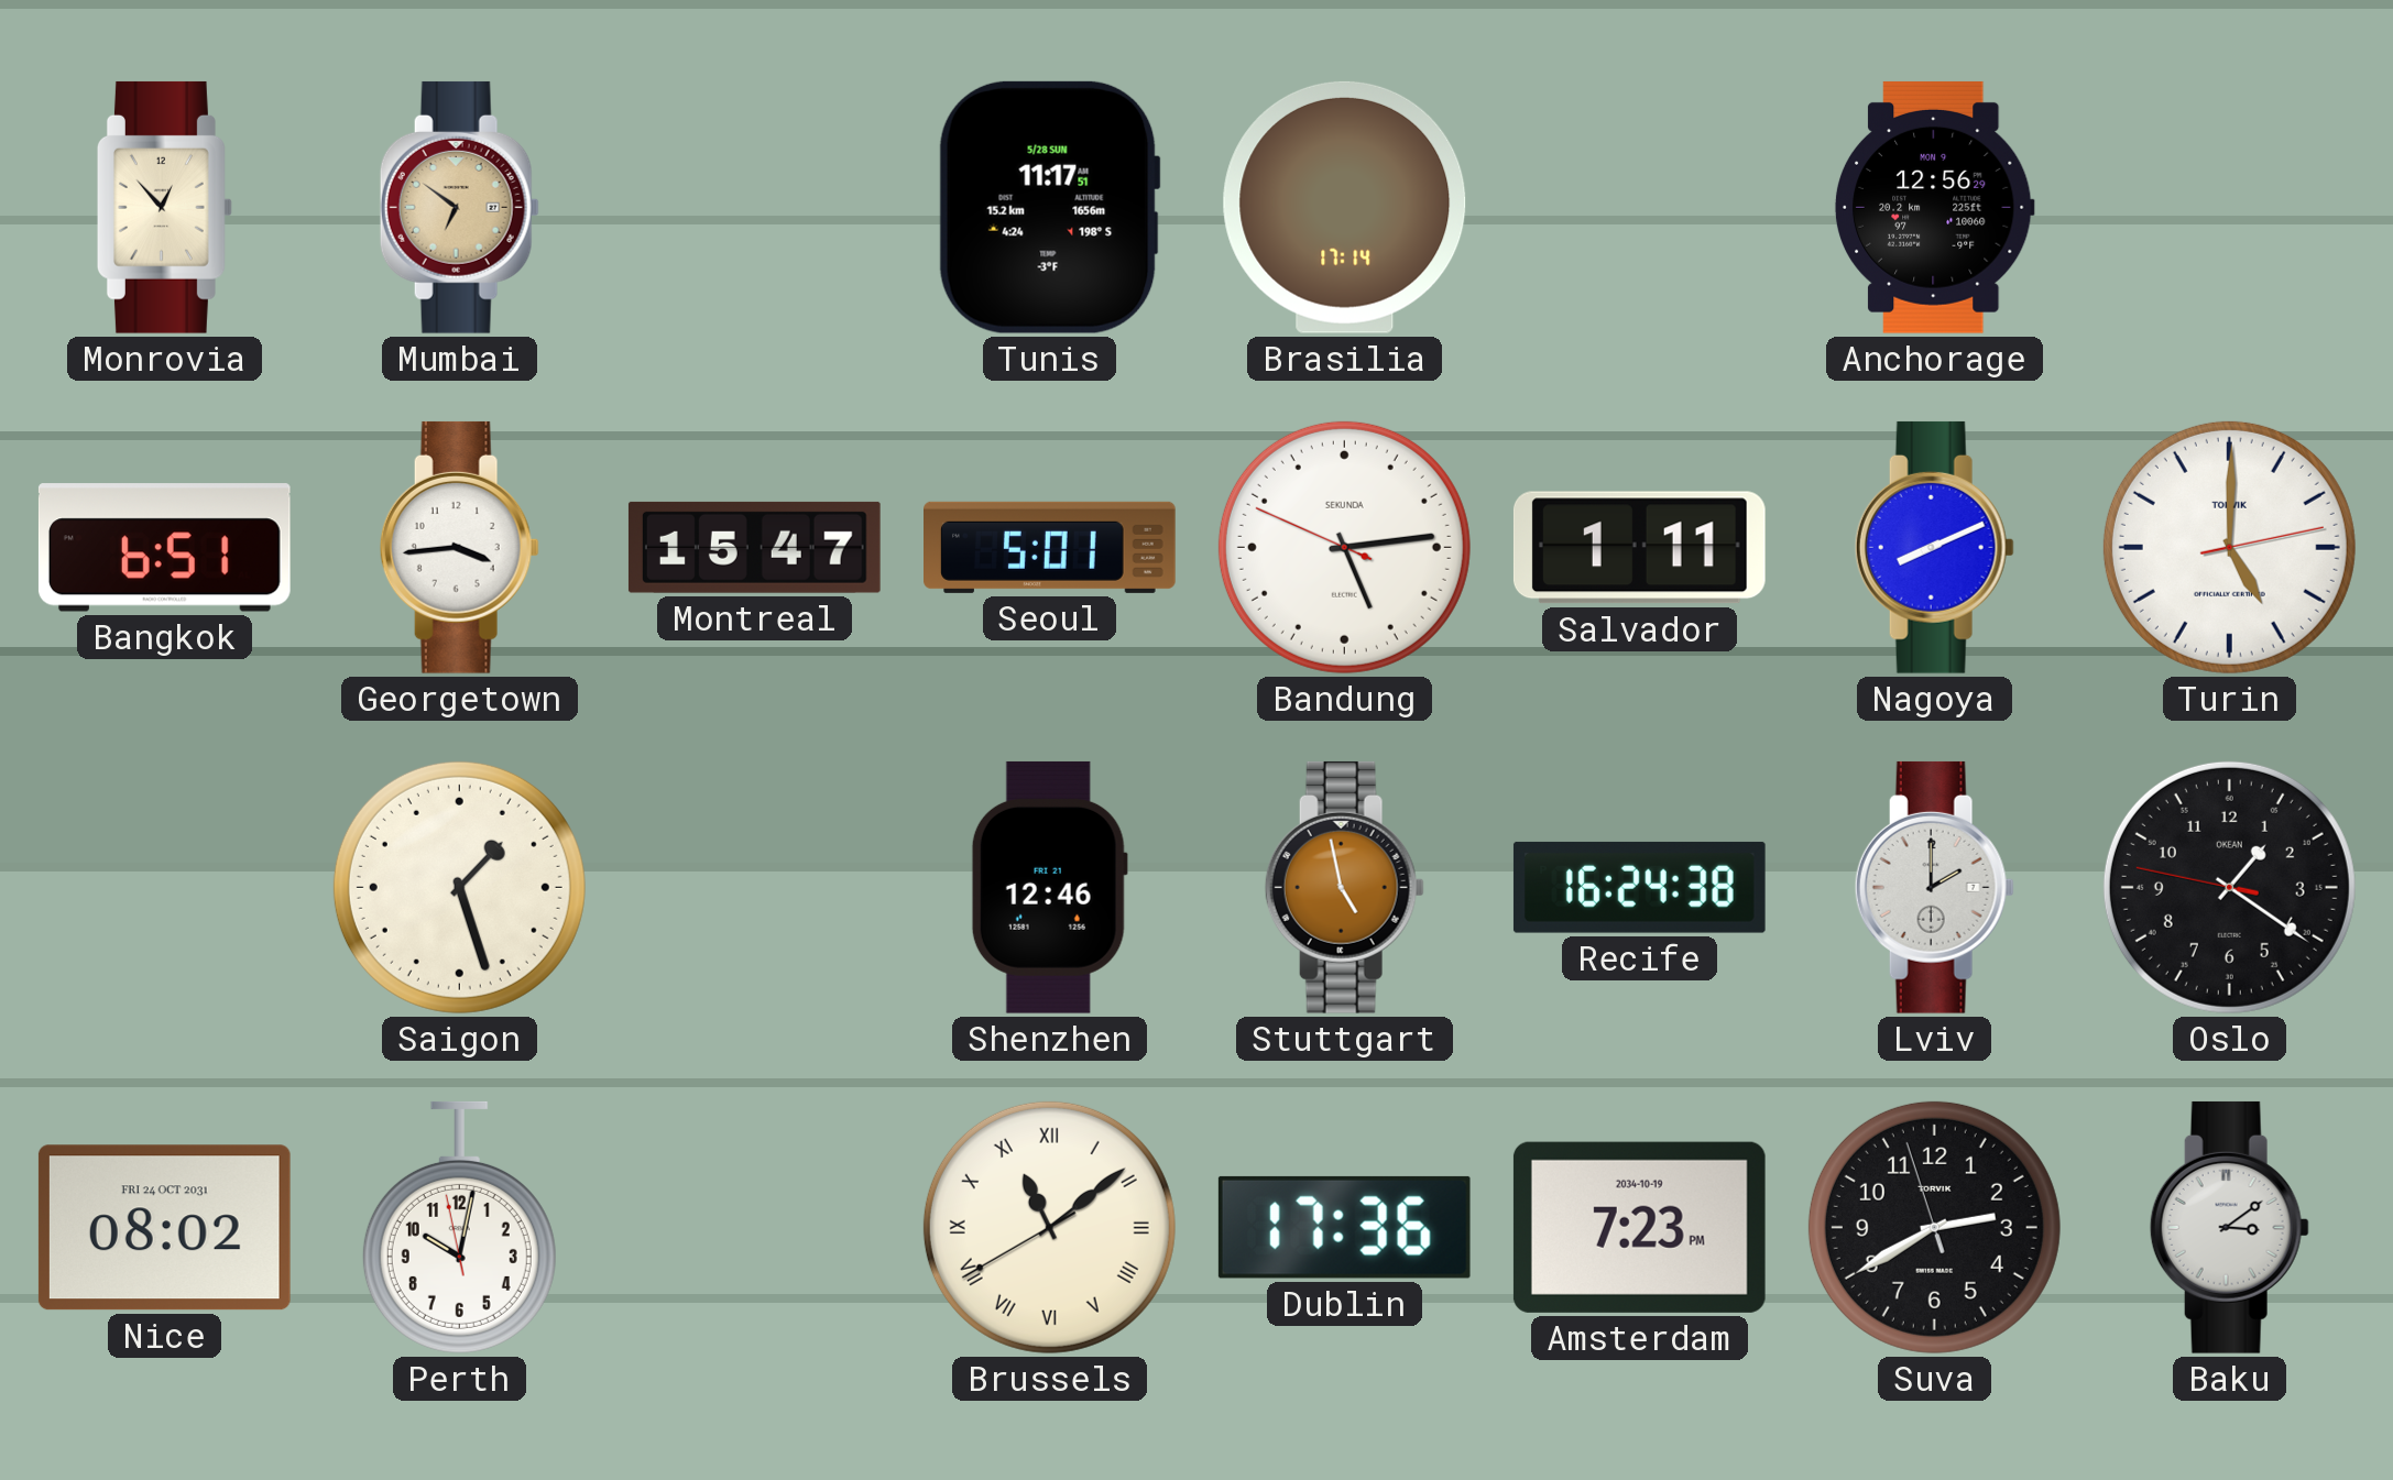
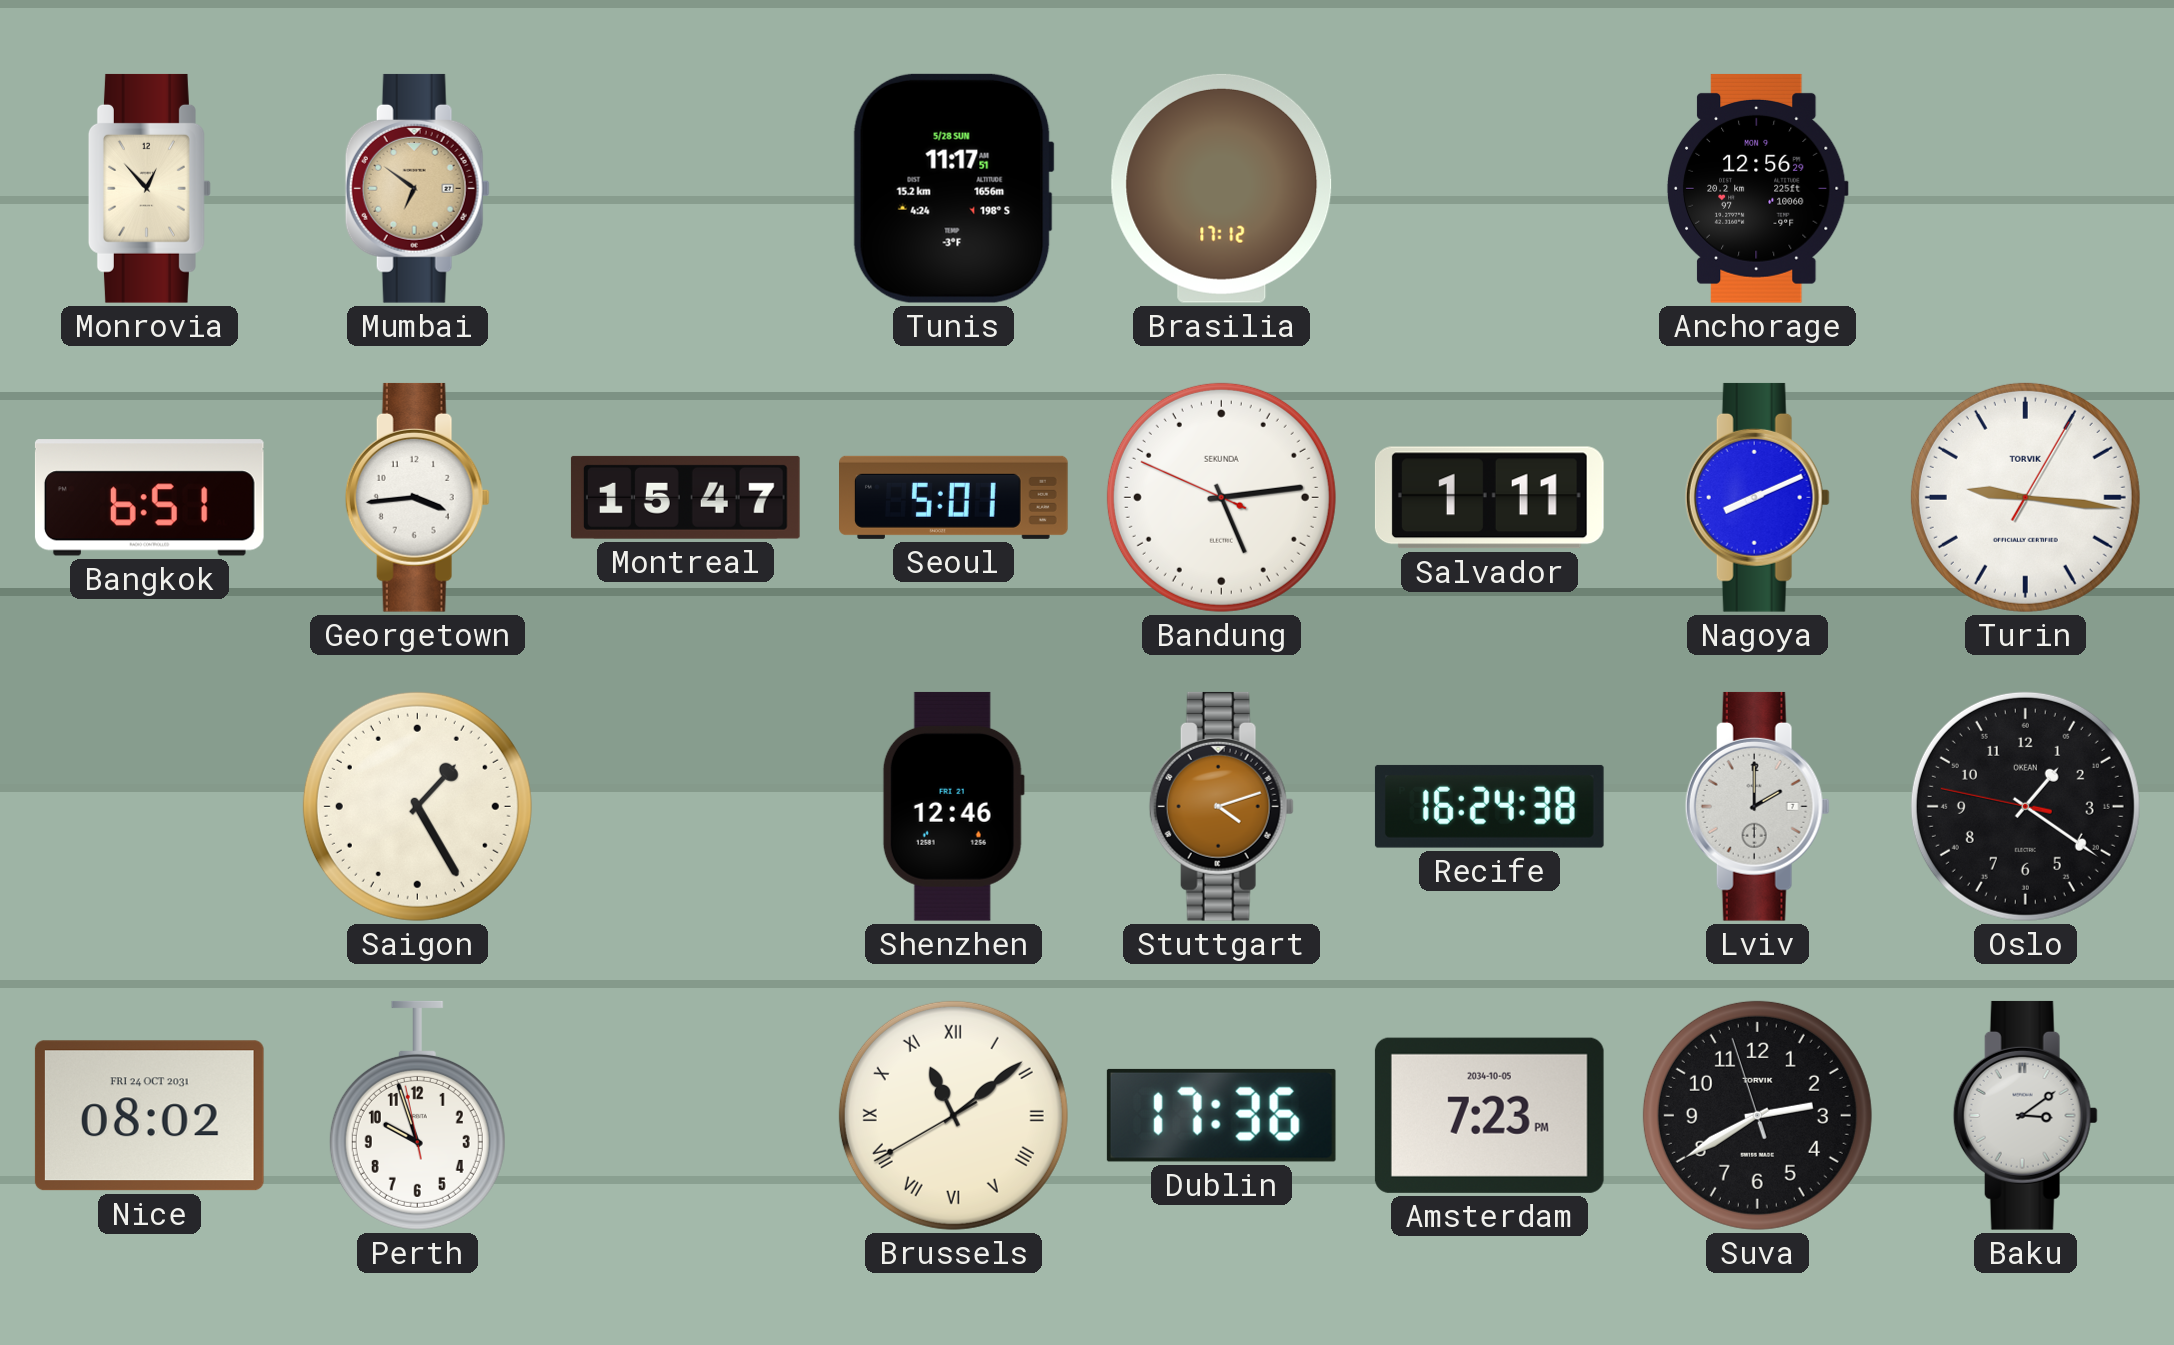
Brasilia: 17:14 -> 17:12
Turin: 5:00 -> 9:16
Saigon: 1:27 -> 1:25
Stuttgart: 4:58 -> 4:12
Perth: 10:01 -> 9:56
Amsterdam date: 2034-10-19 -> 2034-10-05
